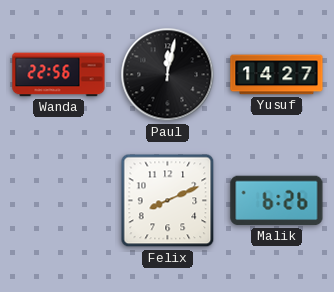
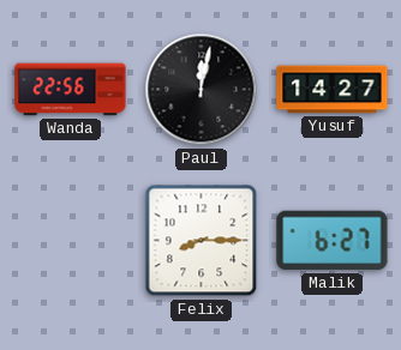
Felix: 8:11 -> 8:15
Malik: 6:26 -> 6:27
